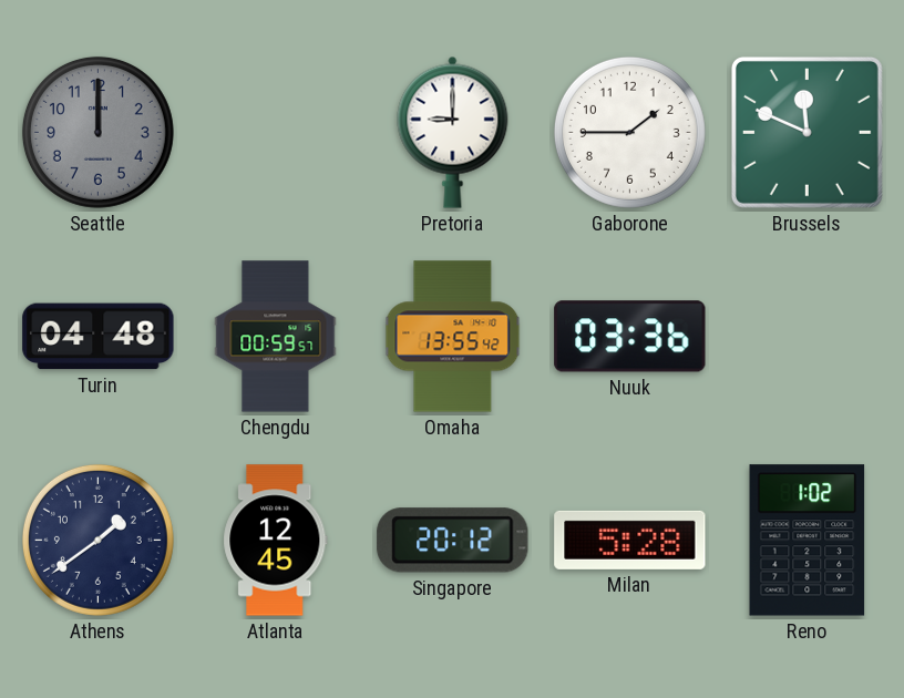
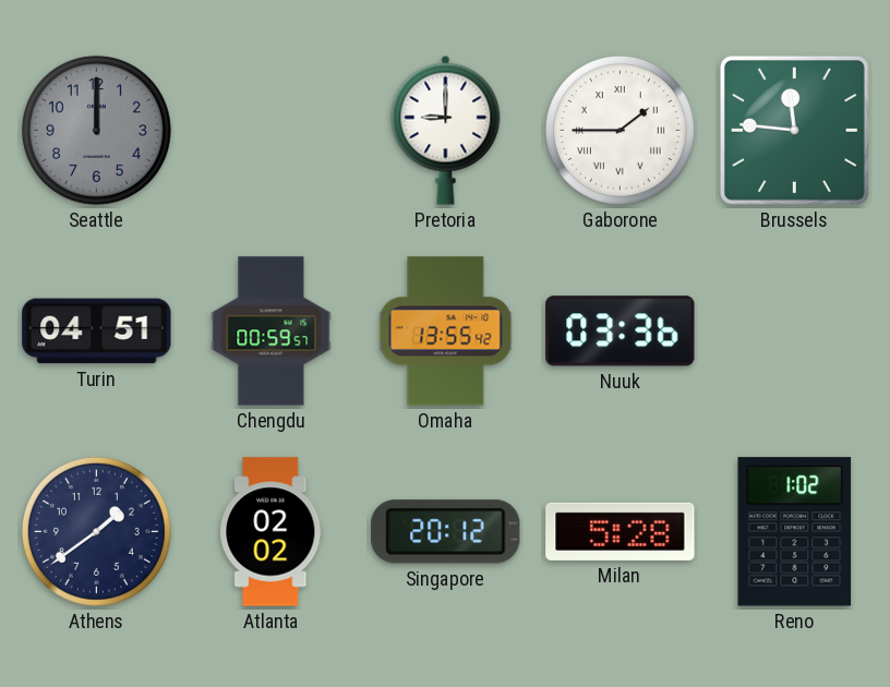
Gaborone numerals: Arabic -> Roman
Brussels: 11:49 -> 11:46
Turin: 04:48 -> 04:51
Atlanta: 12:45 -> 02:02
